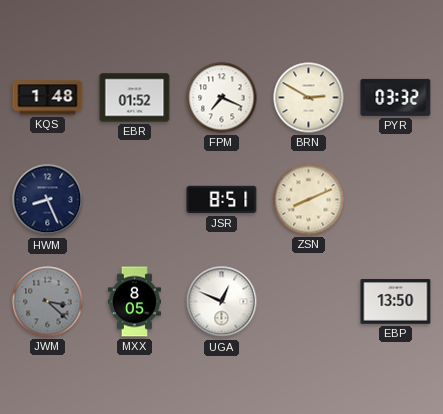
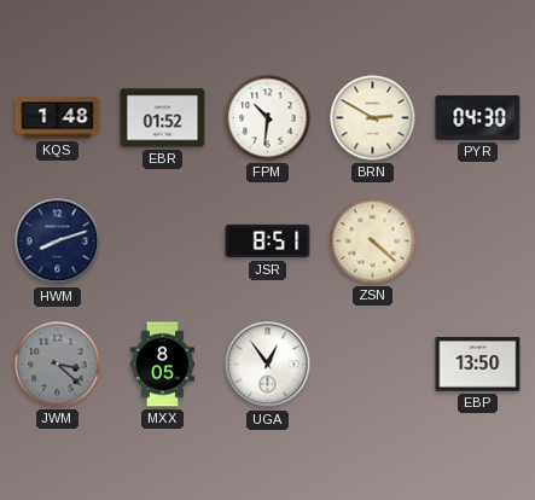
FPM: 7:19 -> 10:31
PYR: 03:32 -> 04:30
HWM: 8:26 -> 8:12
ZSN: 8:11 -> 4:22
UGA: 12:49 -> 12:54
